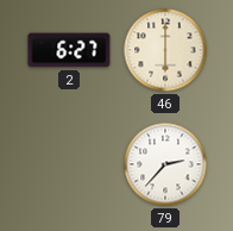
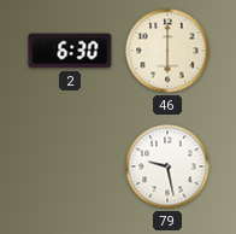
2: 6:27 -> 6:30
79: 2:37 -> 9:28
